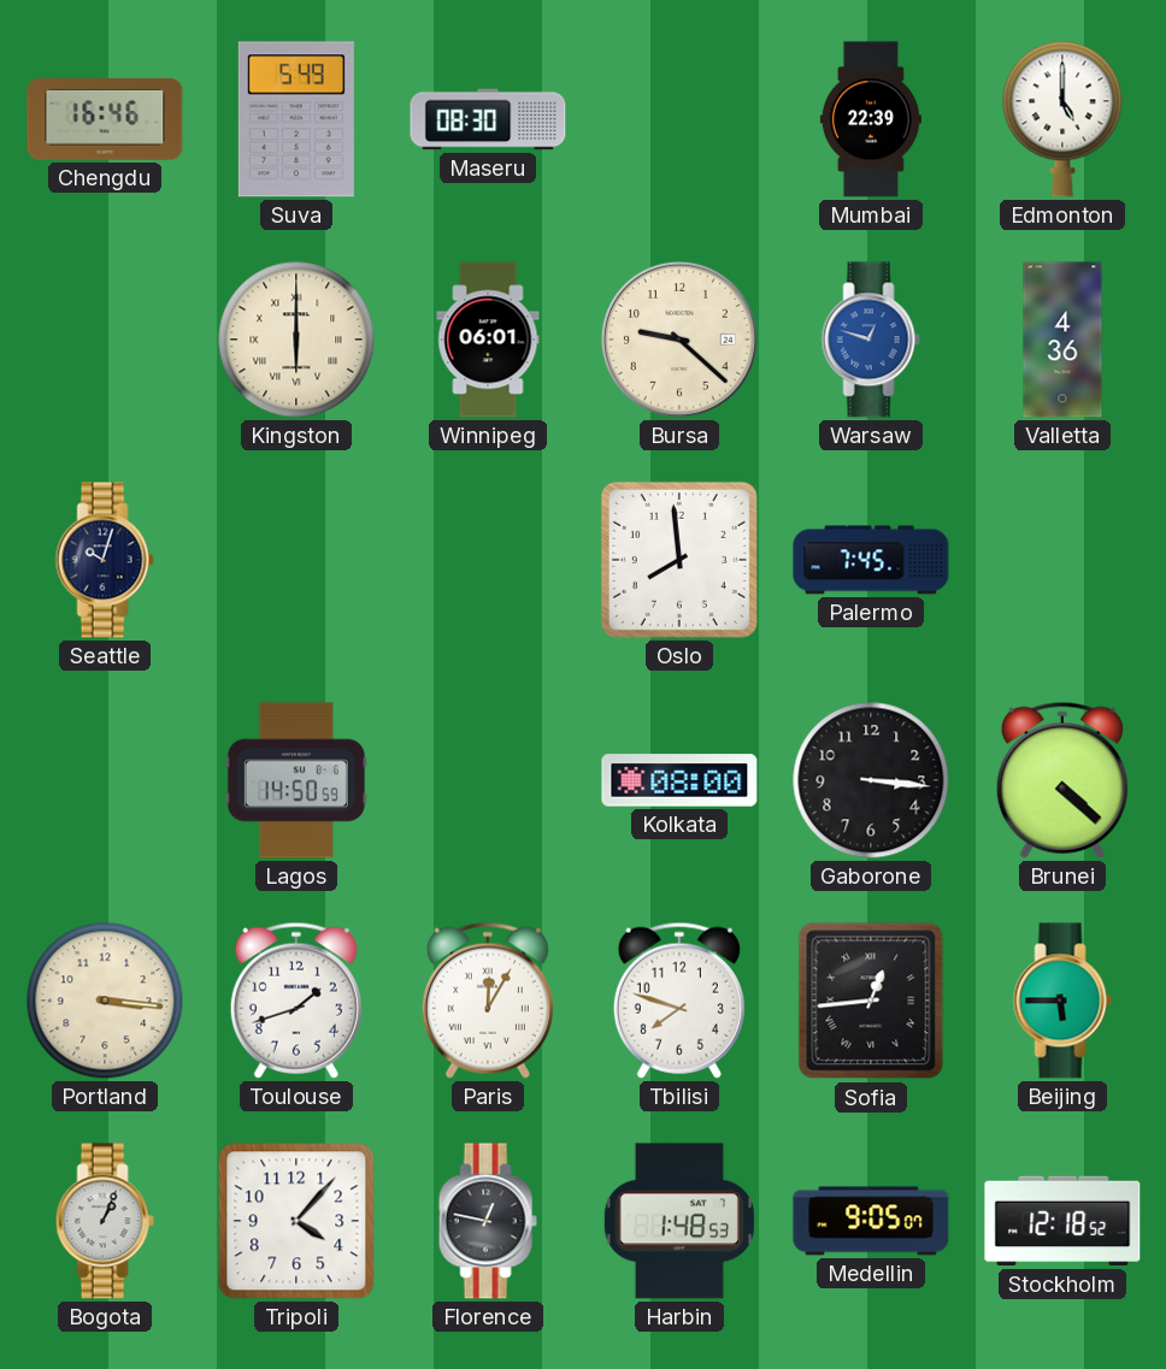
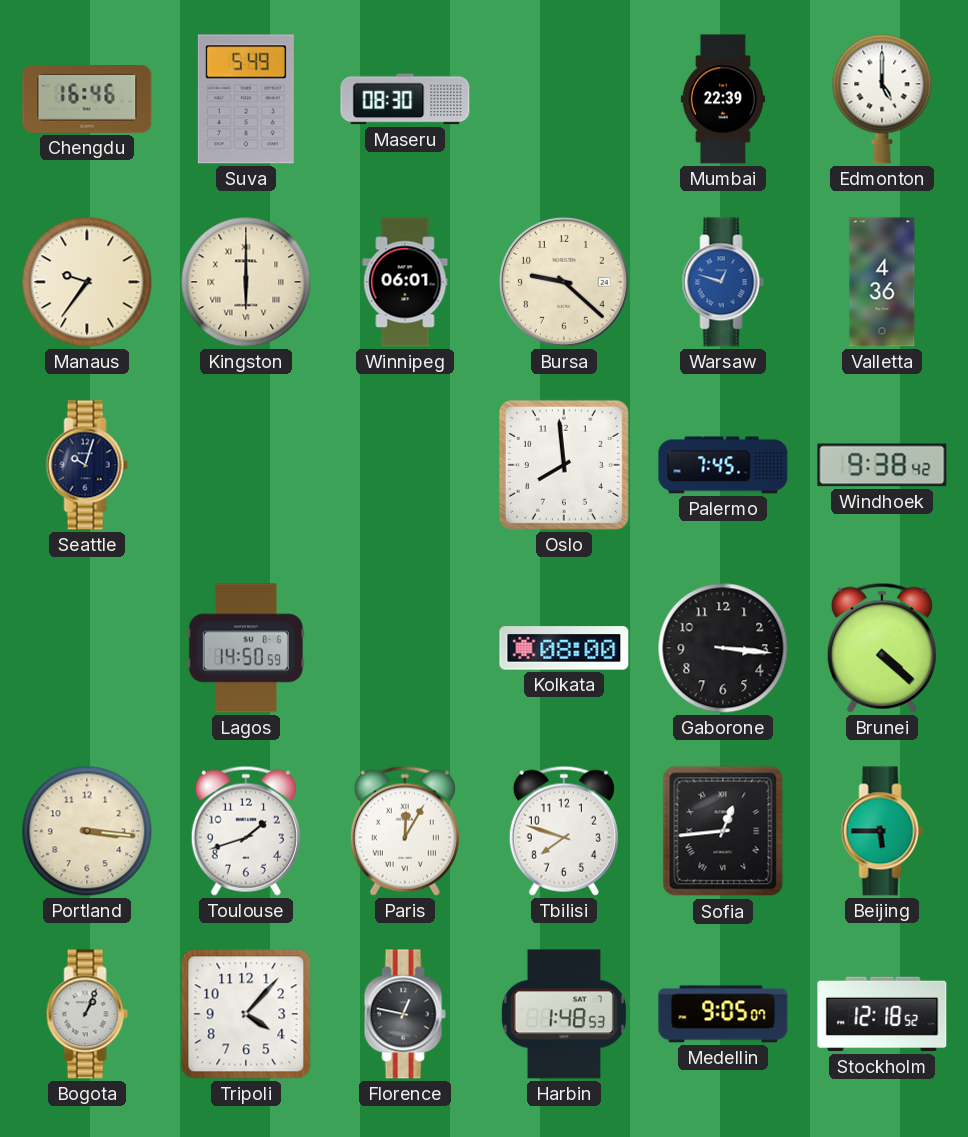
Manaus: none -> 9:36
Windhoek: none -> 9:38
